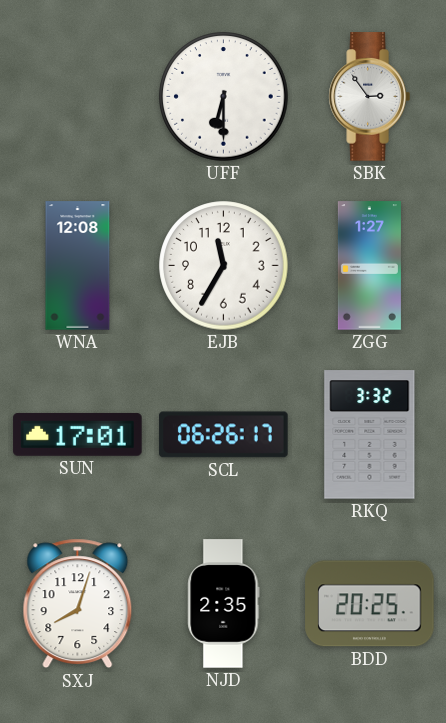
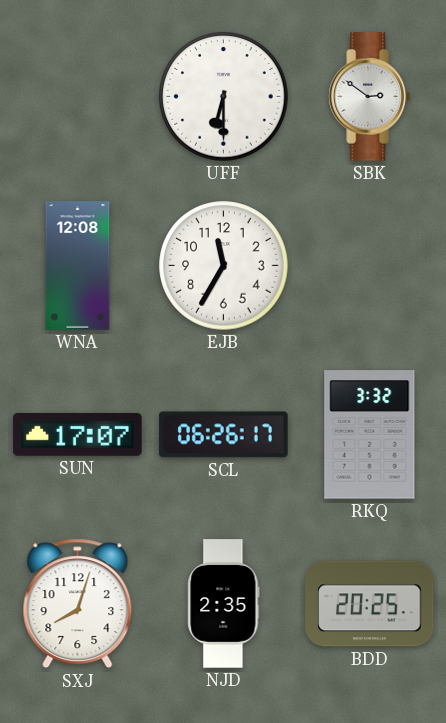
SBK: 2:54 -> 2:51
ZGG: 1:27 -> none
SUN: 17:01 -> 17:07
